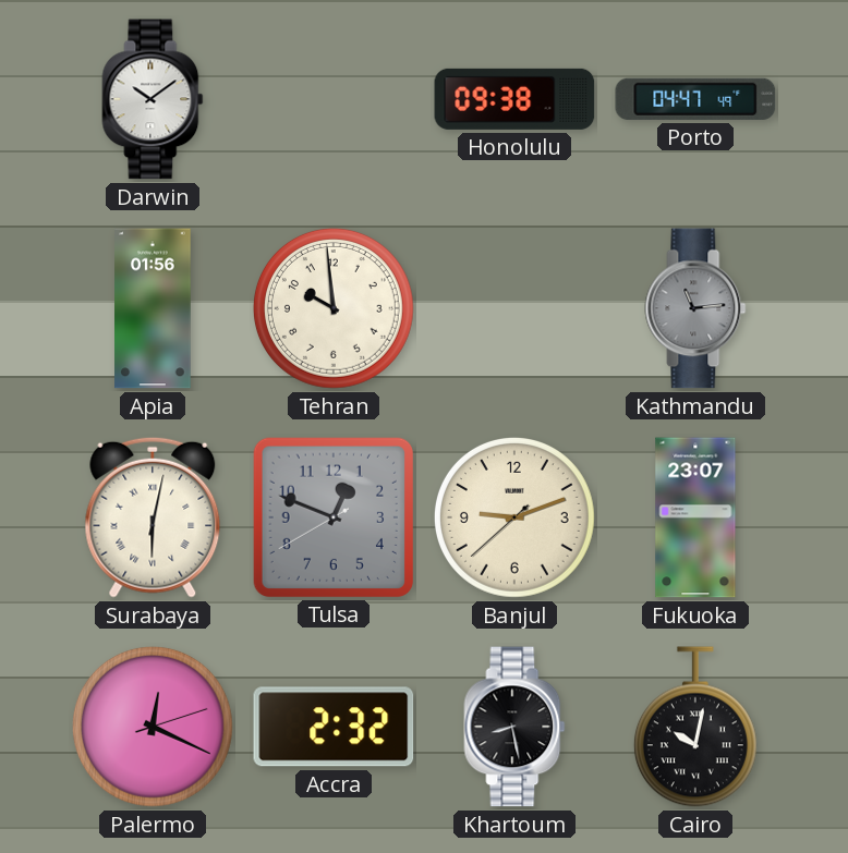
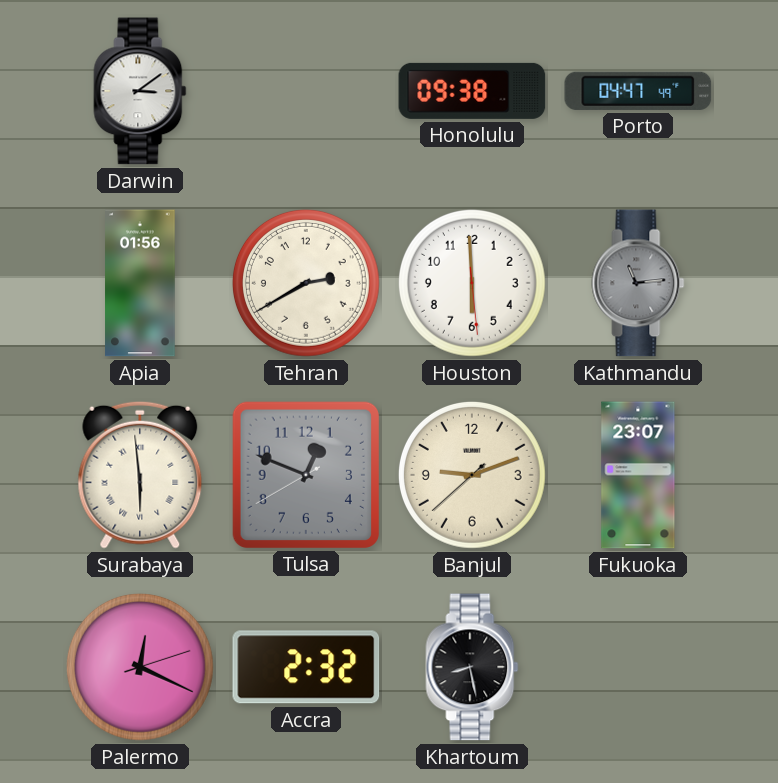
Darwin: 10:09 -> 3:09
Tehran: 9:59 -> 2:40
Houston: none -> 5:59
Surabaya: 6:02 -> 5:59
Cairo: 10:02 -> none
